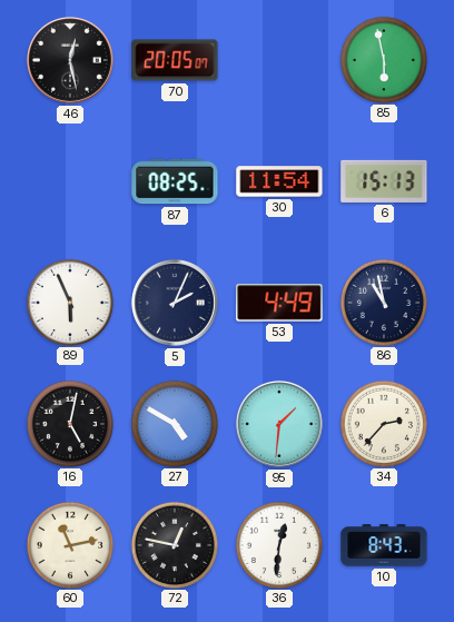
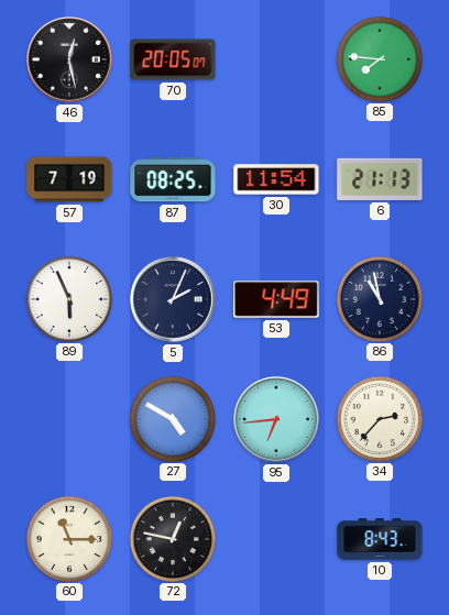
85: 5:58 -> 7:46
57: none -> 7:19
6: 15:13 -> 21:13
16: 5:02 -> none
95: 1:31 -> 6:44
60: 11:13 -> 11:15
36: 12:31 -> none
